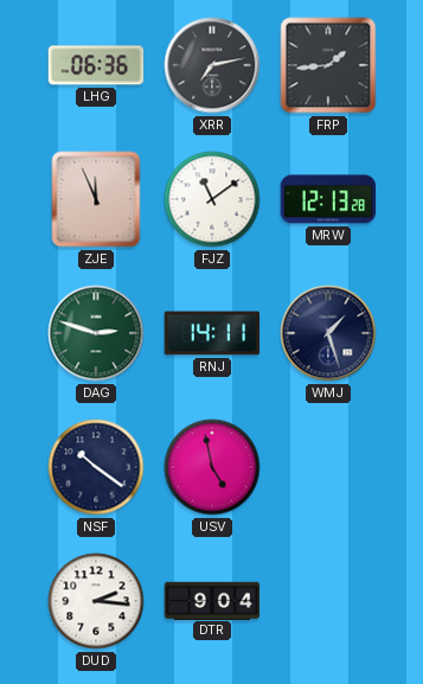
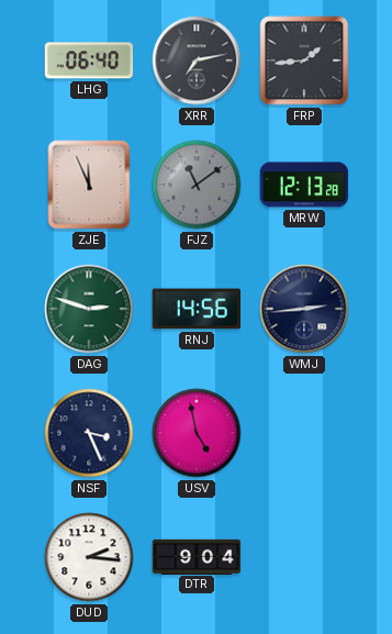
LHG: 06:36 -> 06:40
FJZ dial: white -> grey
RNJ: 14:11 -> 14:56
WMJ: 1:27 -> 2:44
NSF: 10:21 -> 3:26
